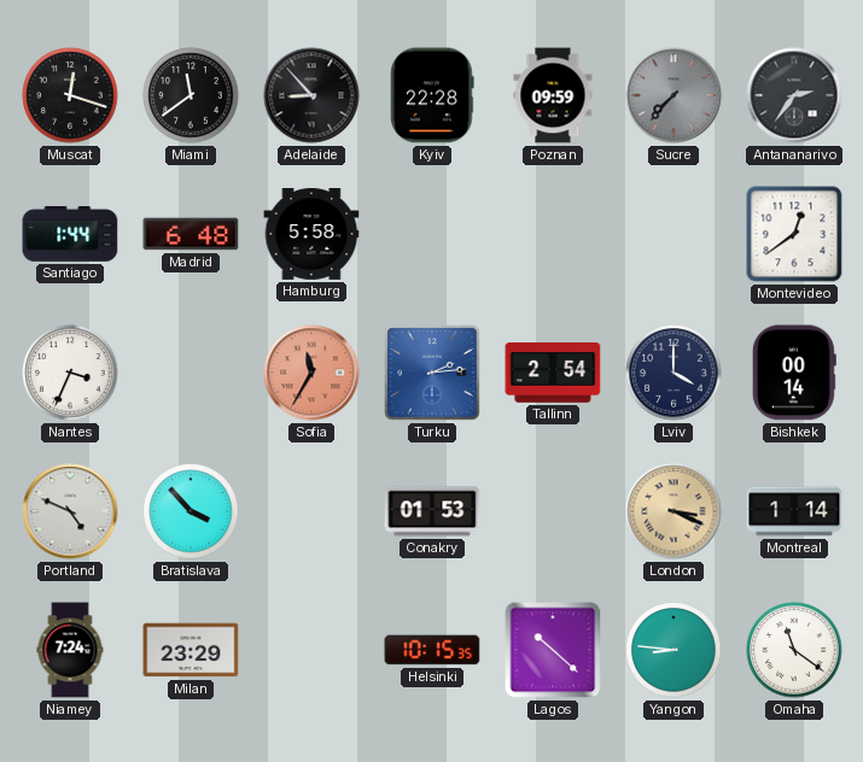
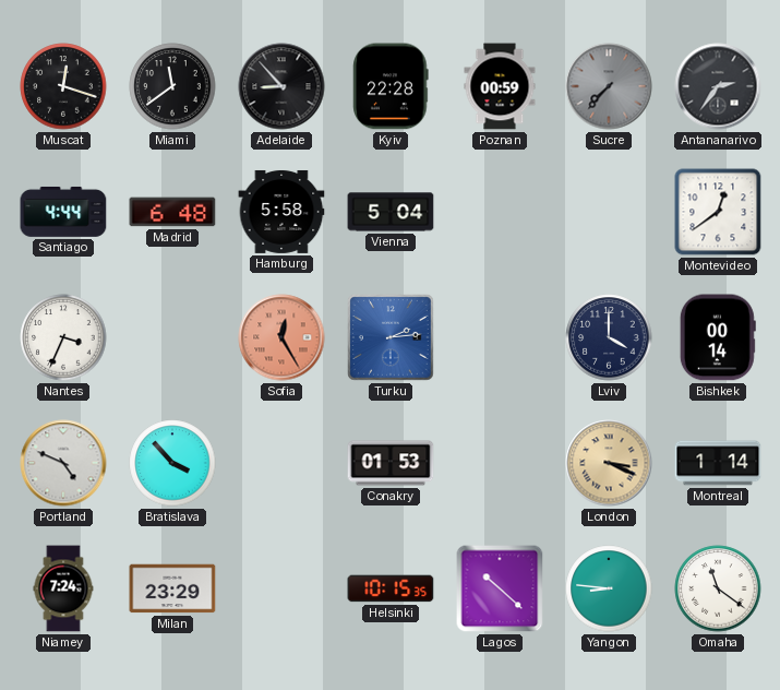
Poznan: 09:59 -> 00:59
Santiago: 1:44 -> 4:44
Vienna: none -> 5:04
Sofia: 11:35 -> 12:25
Tallinn: 2:54 -> none
